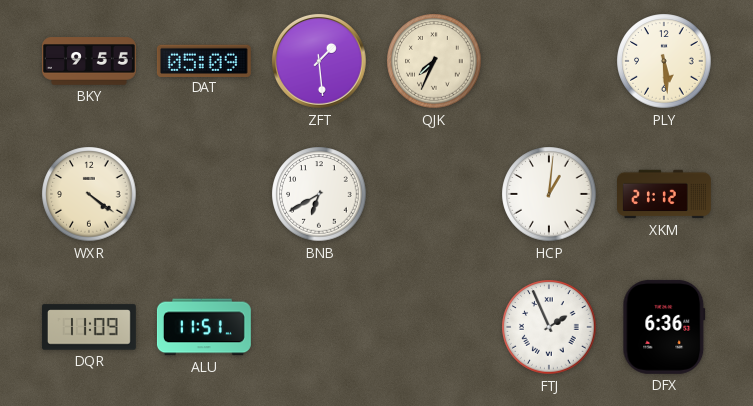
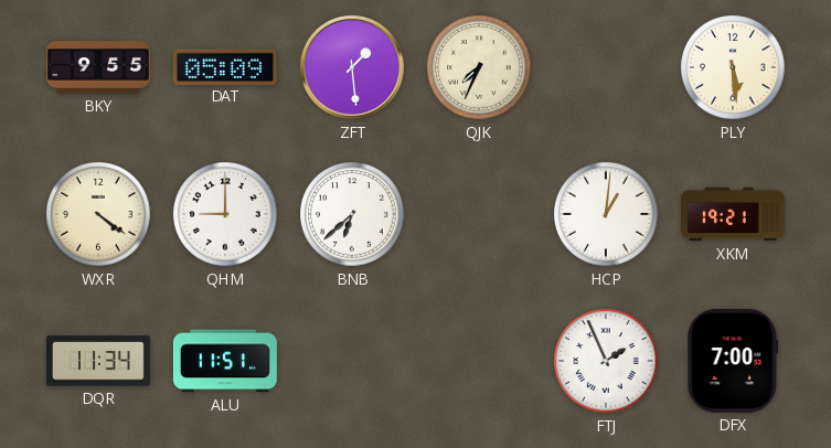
QHM: none -> 9:00
BNB: 6:40 -> 6:38
XKM: 21:12 -> 19:21
DQR: 11:09 -> 11:34
DFX: 6:36 -> 7:00
